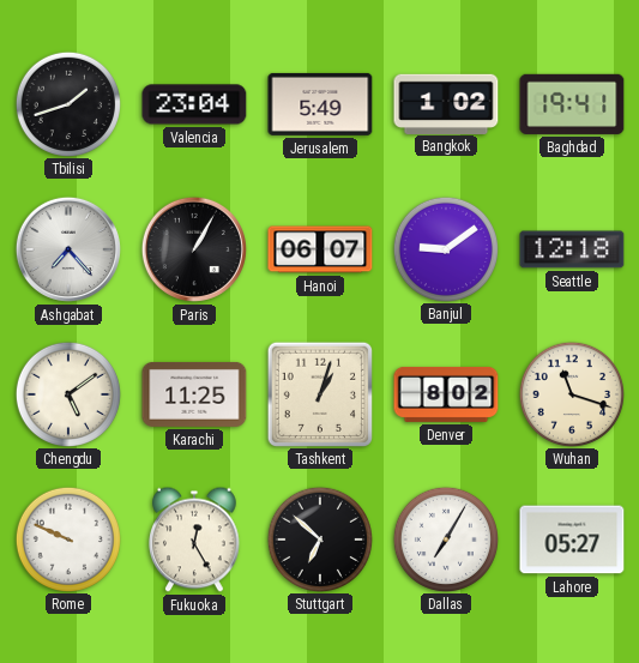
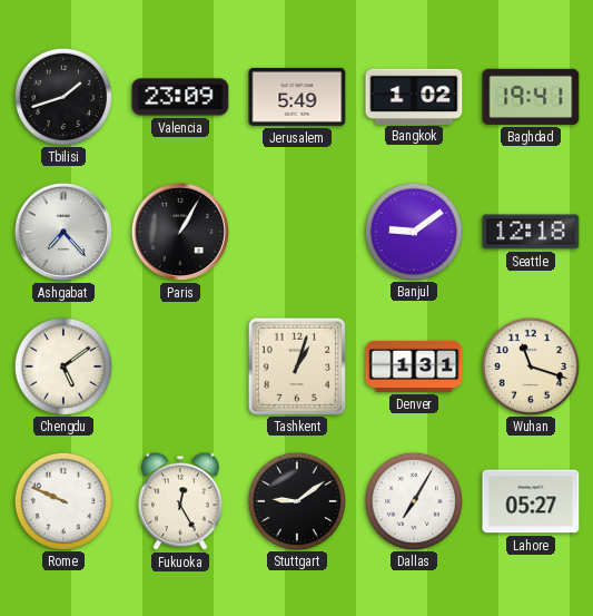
Valencia: 23:04 -> 23:09
Hanoi: 06:07 -> none
Karachi: 11:25 -> none
Denver: 8:02 -> 1:31
Stuttgart: 6:52 -> 9:09
